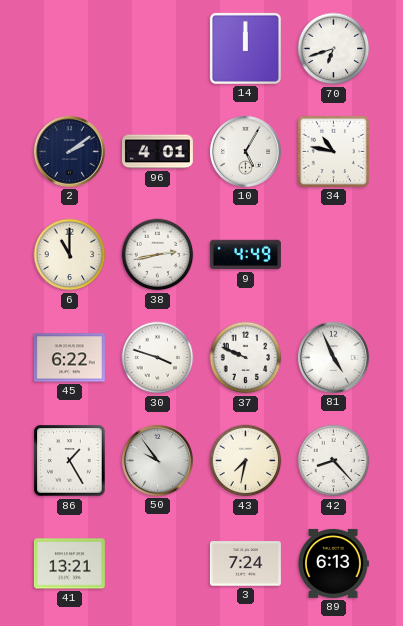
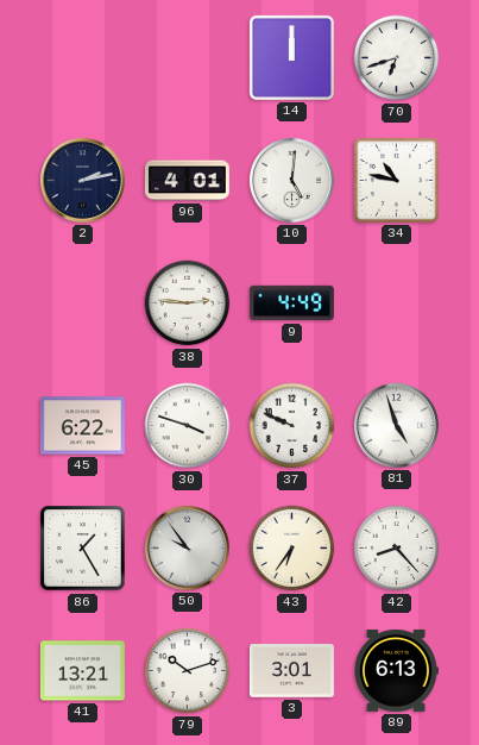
2: 2:09 -> 2:13
10: 5:05 -> 5:01
6: 11:00 -> none
38: 2:43 -> 2:46
81: 4:56 -> 4:57
43: 7:32 -> 6:36
79: none -> 10:12
3: 7:24 -> 3:01
